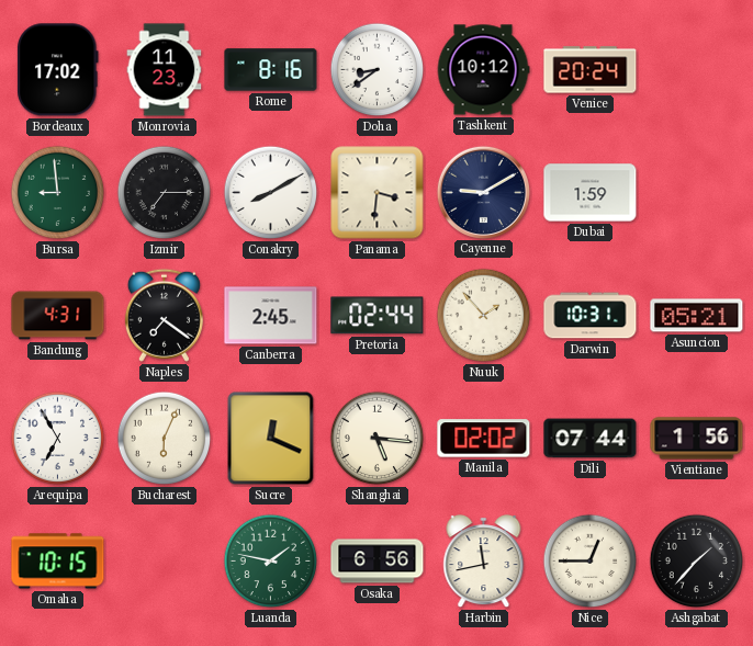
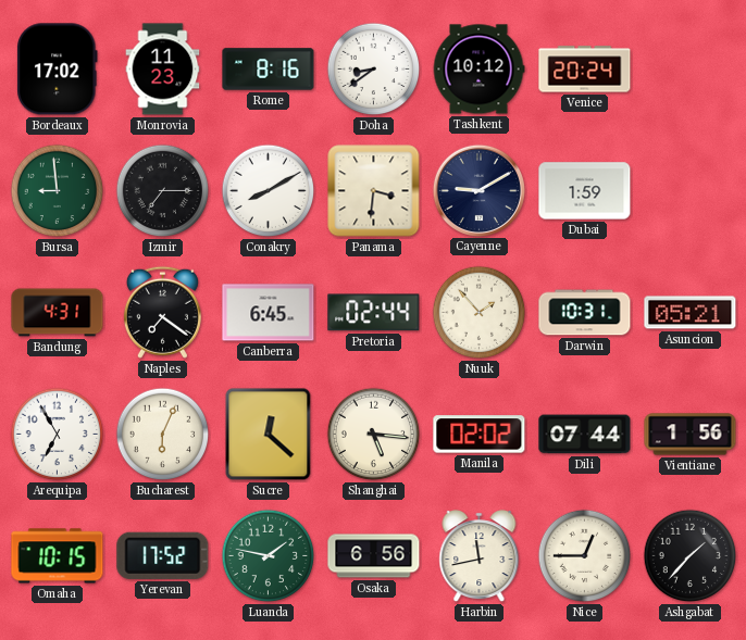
Canberra: 2:45 -> 6:45
Sucre: 12:19 -> 12:22
Yerevan: none -> 17:52
